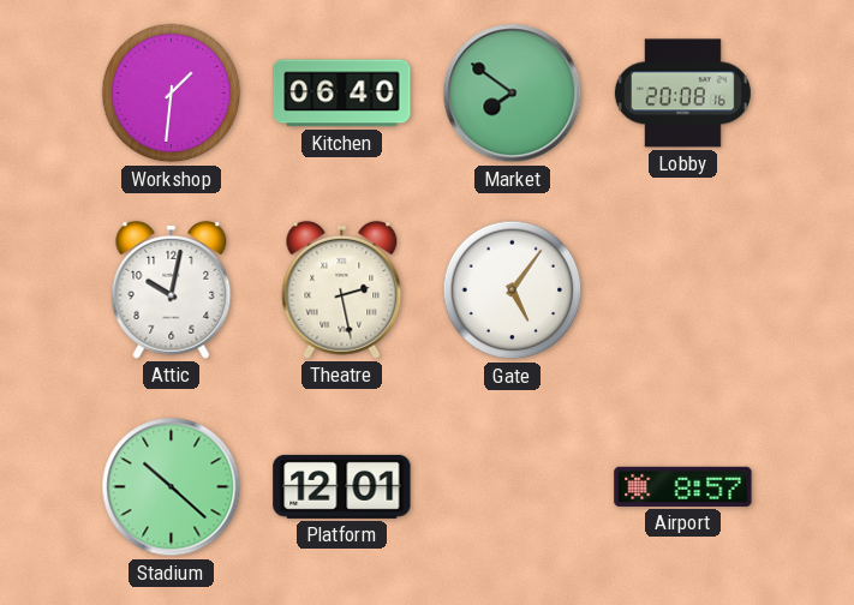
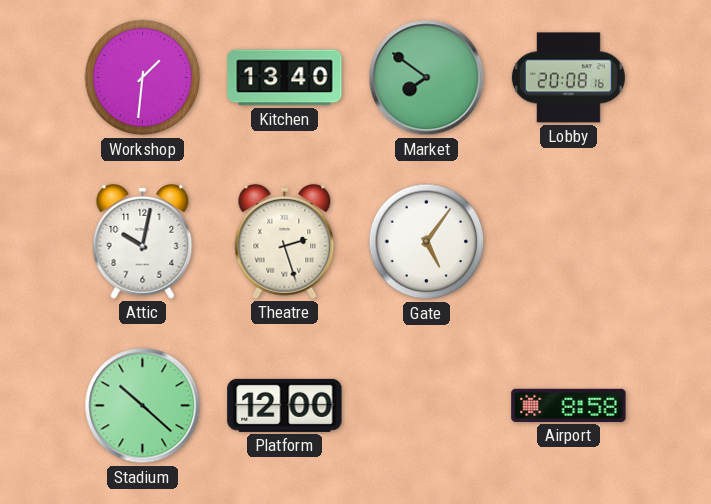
Kitchen: 06:40 -> 13:40
Theatre: 2:28 -> 2:27
Platform: 12:01 -> 12:00
Airport: 8:57 -> 8:58
